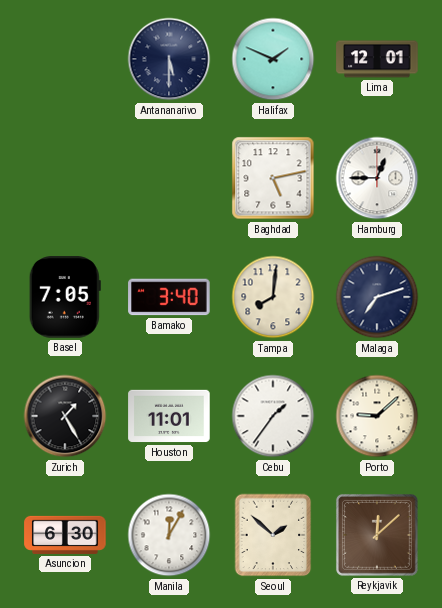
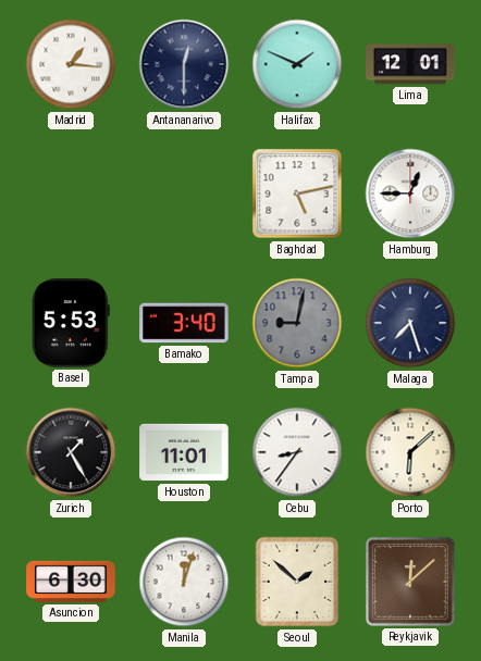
Madrid: none -> 1:16
Antananarivo: 5:30 -> 12:30
Basel: 7:05 -> 5:53
Tampa: 8:01 -> 9:02
Tampa dial: cream -> grey
Malaga: 7:12 -> 7:27
Cebu: 1:36 -> 8:36
Porto: 9:08 -> 6:08
Manila: 12:05 -> 12:03
